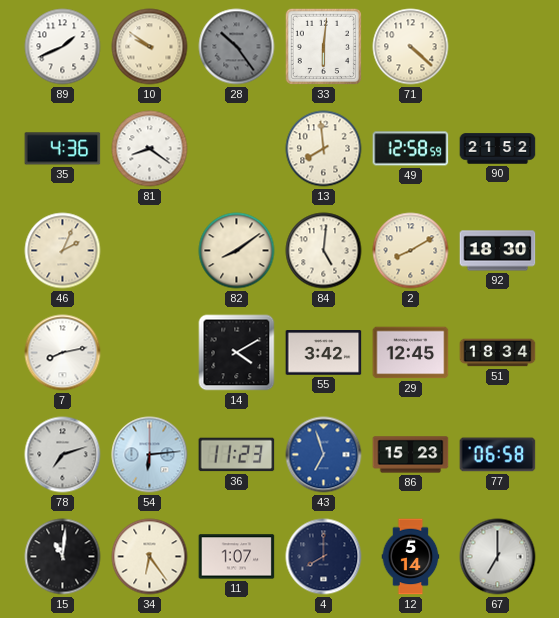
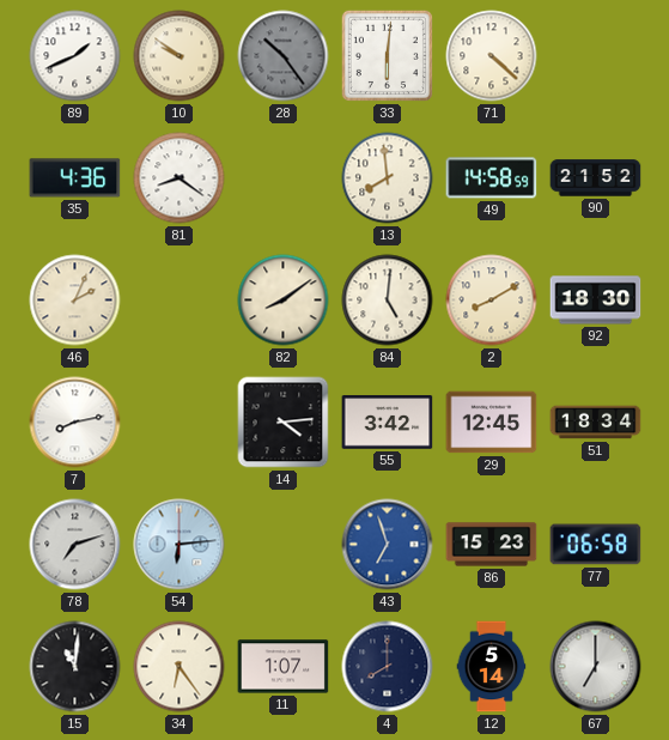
49: 12:58 -> 14:58
14: 4:10 -> 4:14
36: 11:23 -> none
